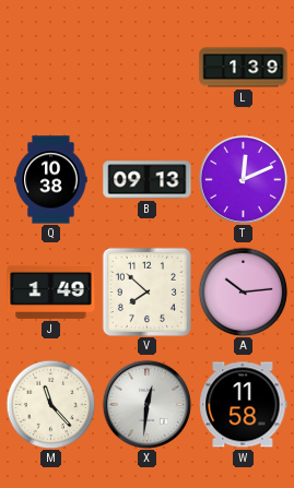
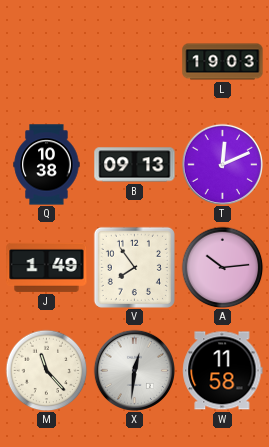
L: 1:39 -> 19:03
V: 7:52 -> 7:54
